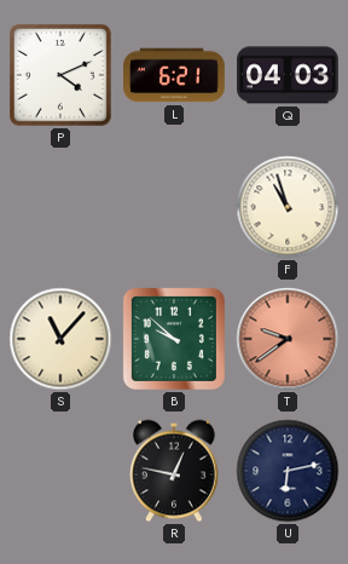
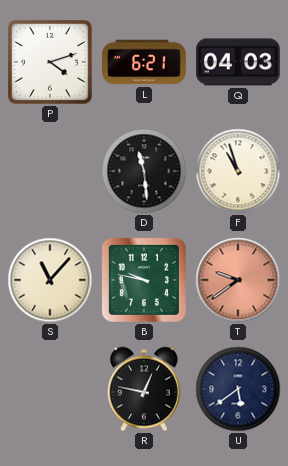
P: 4:11 -> 4:12
D: none -> 11:29
B: 9:52 -> 9:47
U: 6:13 -> 5:39
